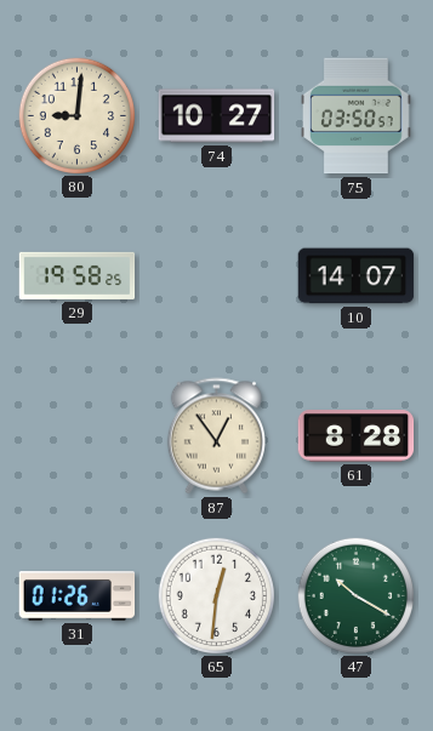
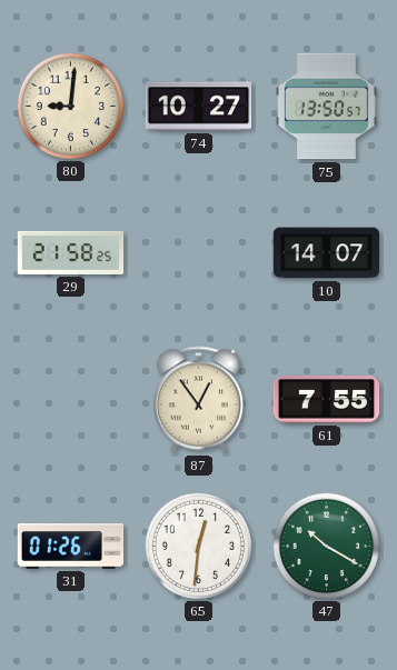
75: 03:50 -> 13:50
29: 19:58 -> 21:58
61: 8:28 -> 7:55
